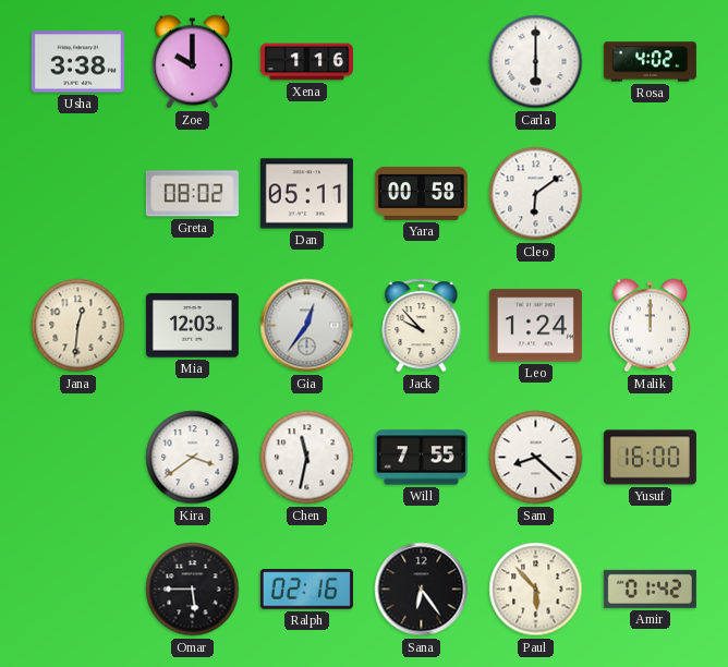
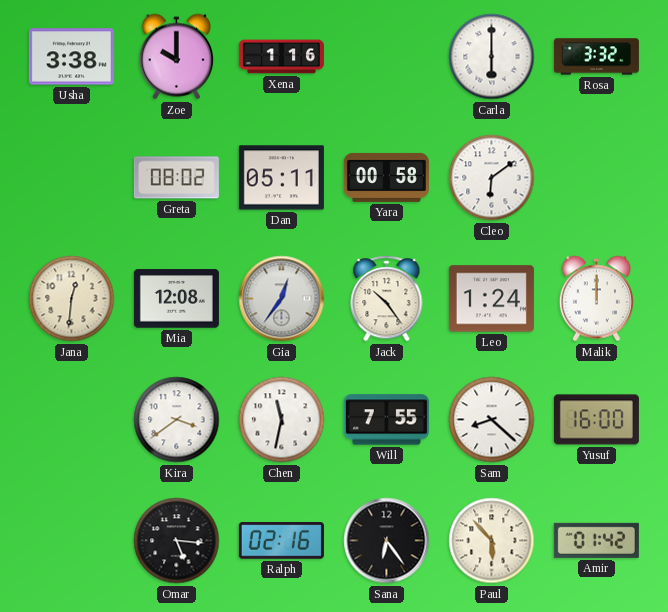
Rosa: 4:02 -> 3:32
Mia: 12:03 -> 12:08
Jack: 9:53 -> 10:24
Omar: 5:45 -> 5:16
